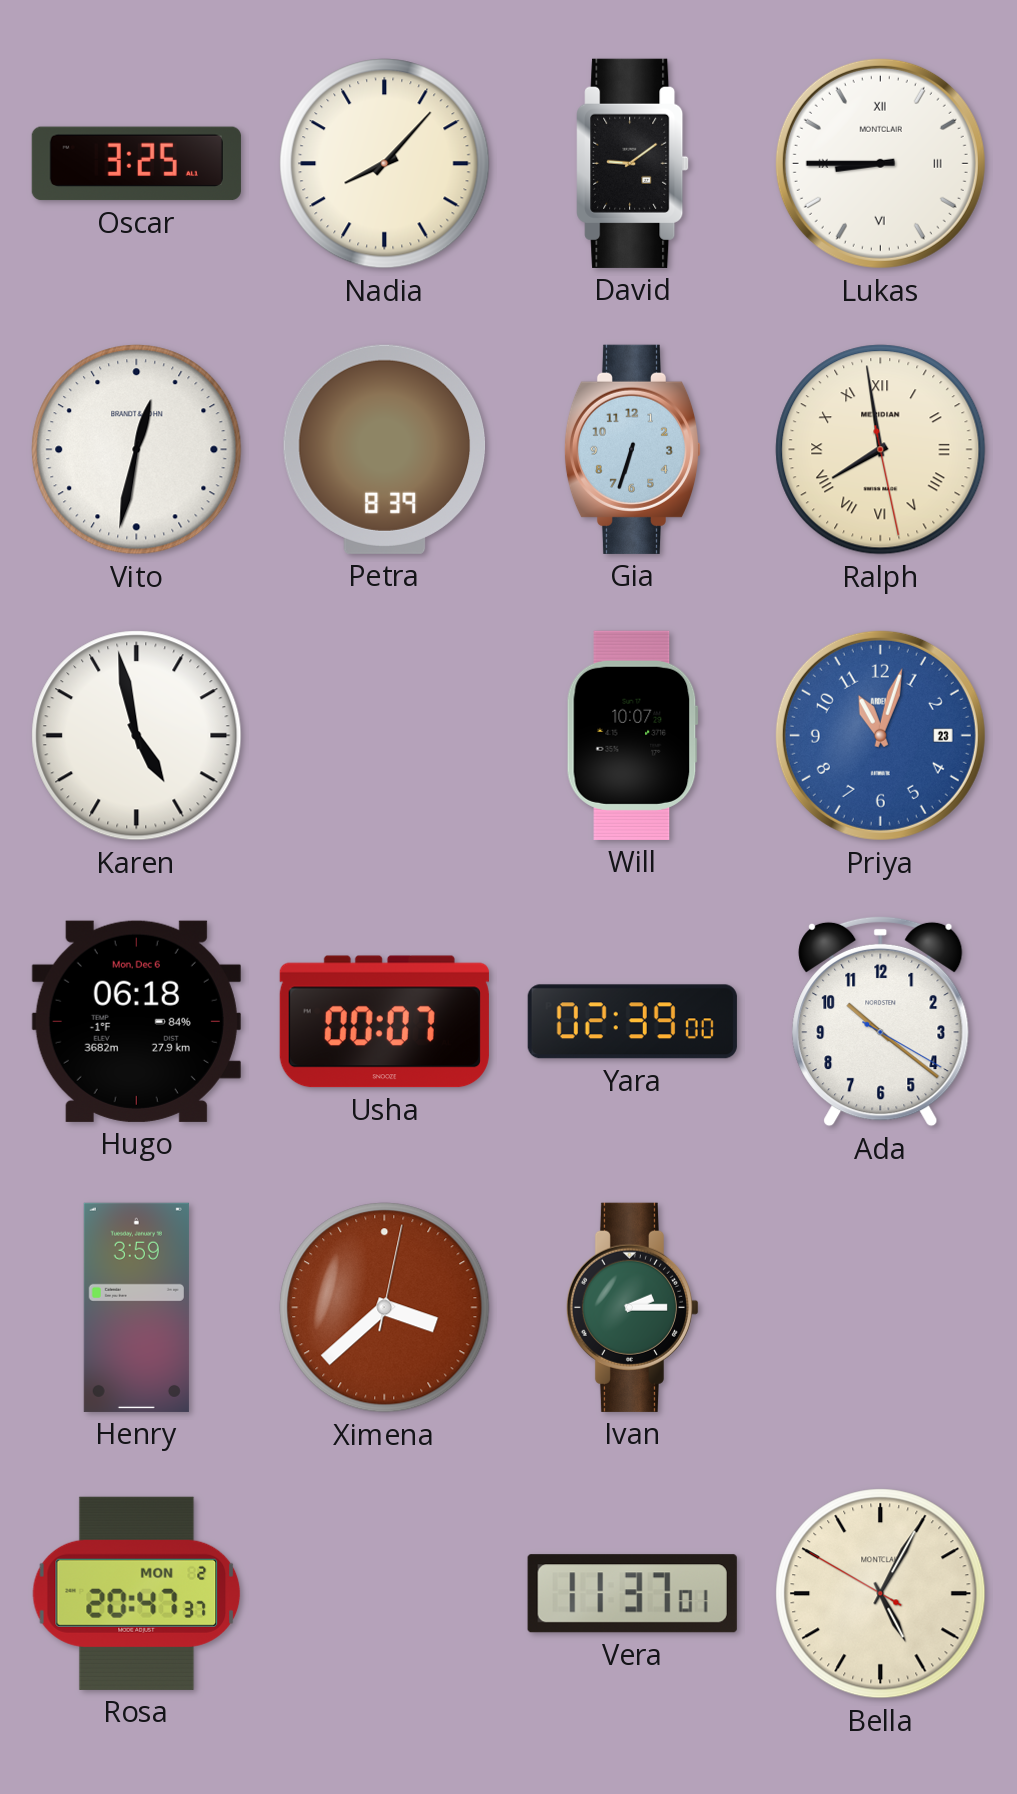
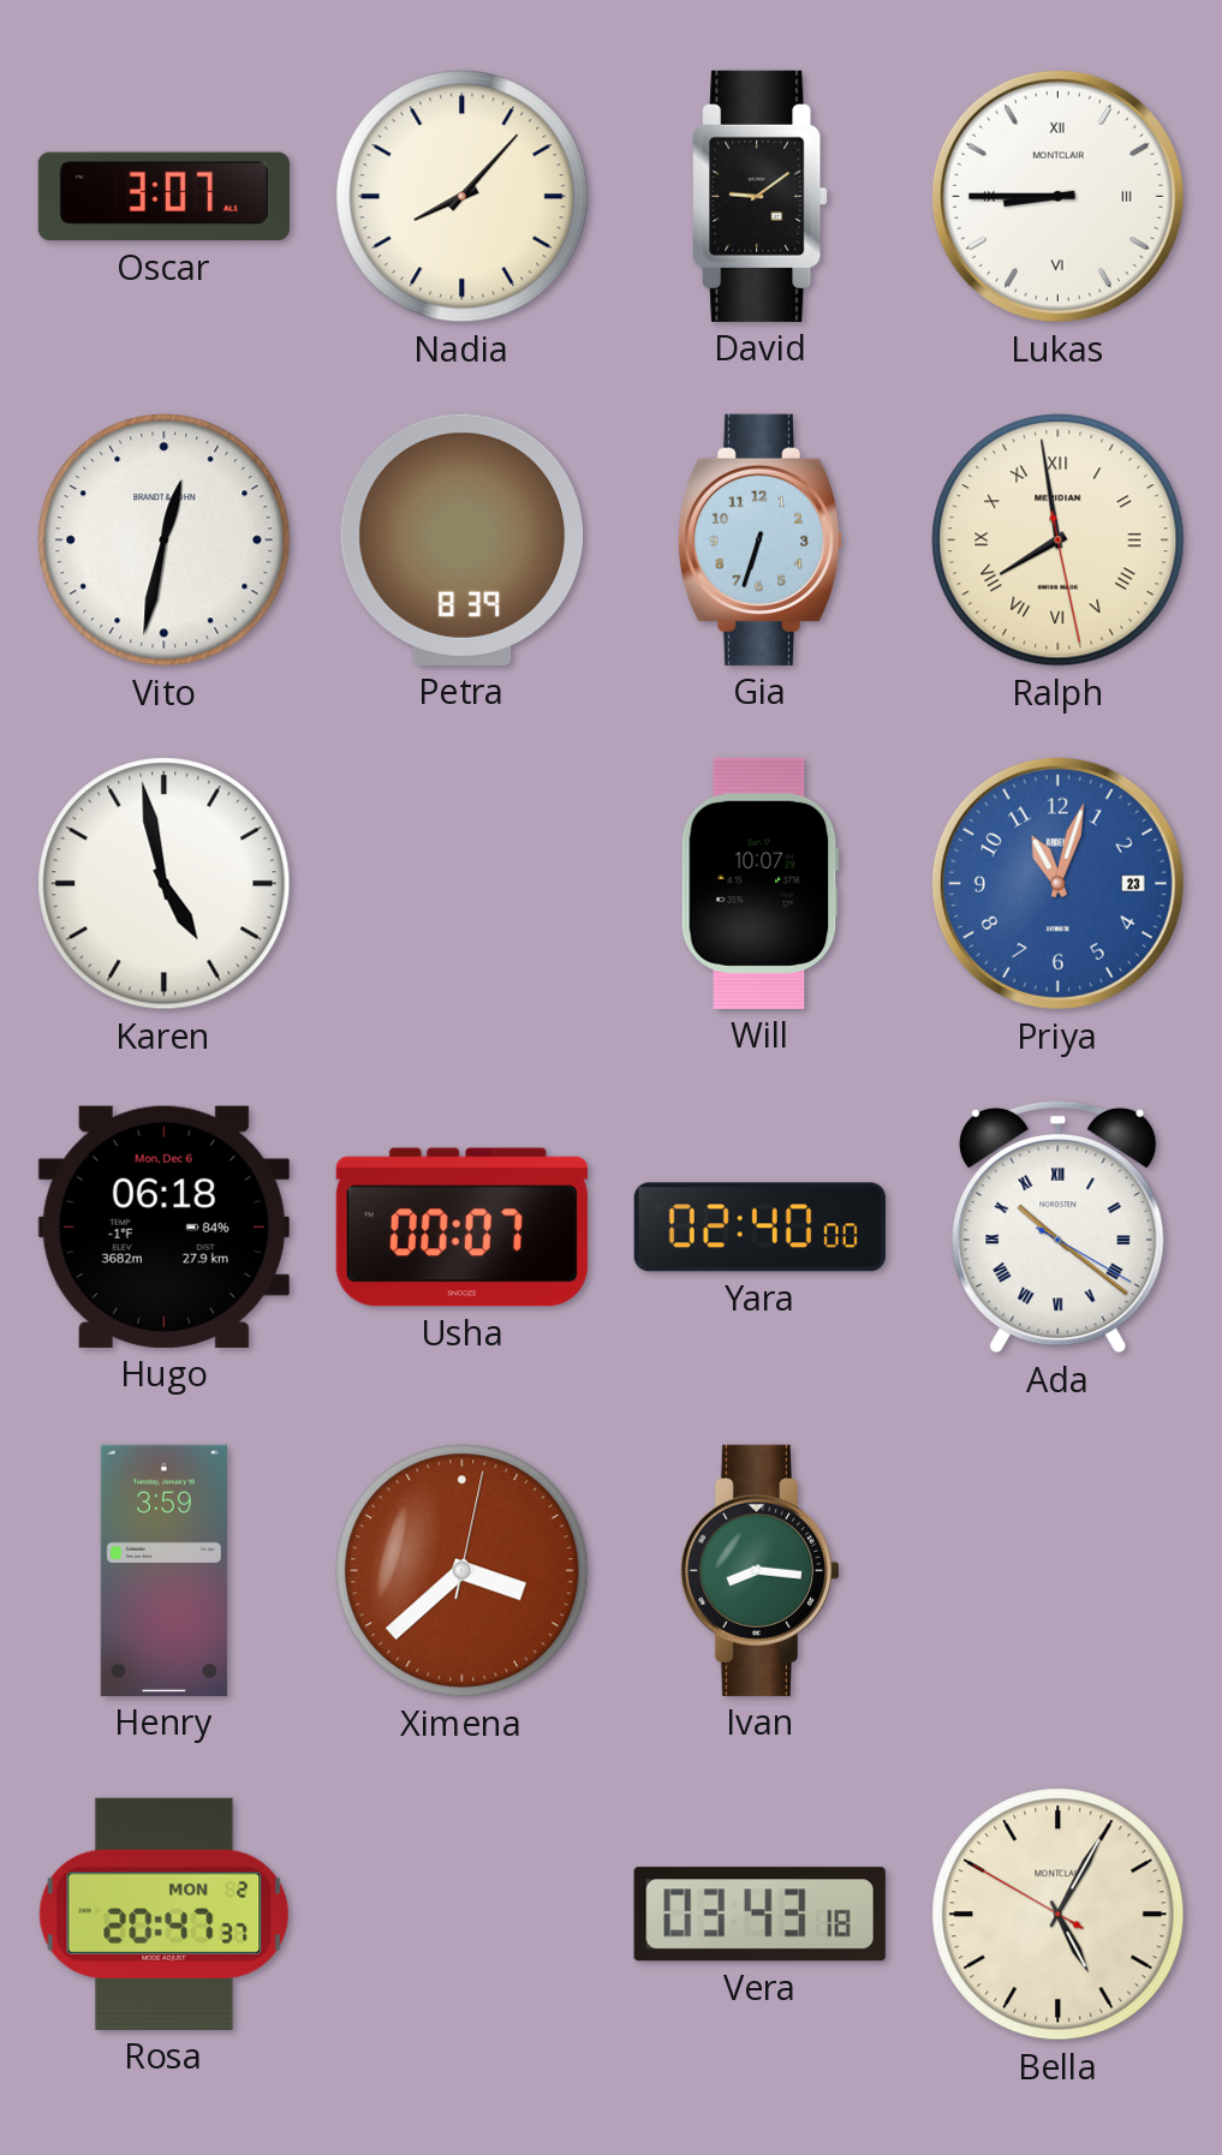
Oscar: 3:25 -> 3:07
Yara: 02:39 -> 02:40
Ada numerals: Arabic -> Roman
Ivan: 2:15 -> 8:16
Vera: 11:37 -> 03:43
